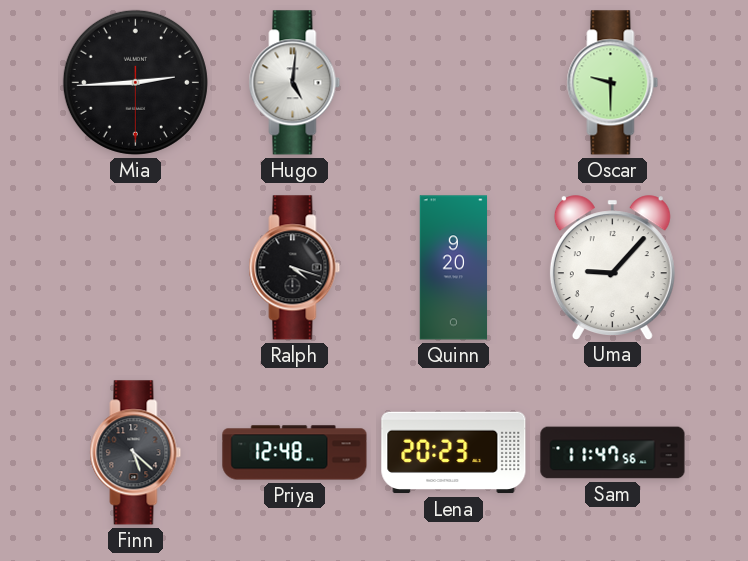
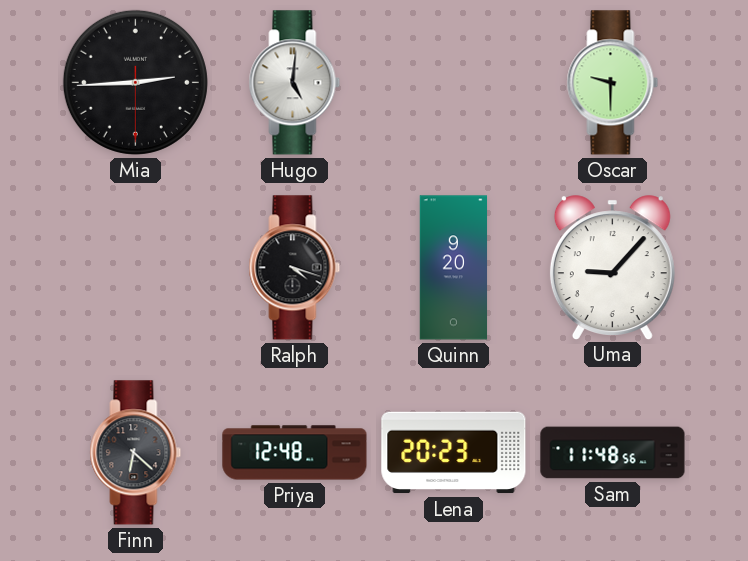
Finn: 5:22 -> 6:22
Sam: 11:47 -> 11:48
